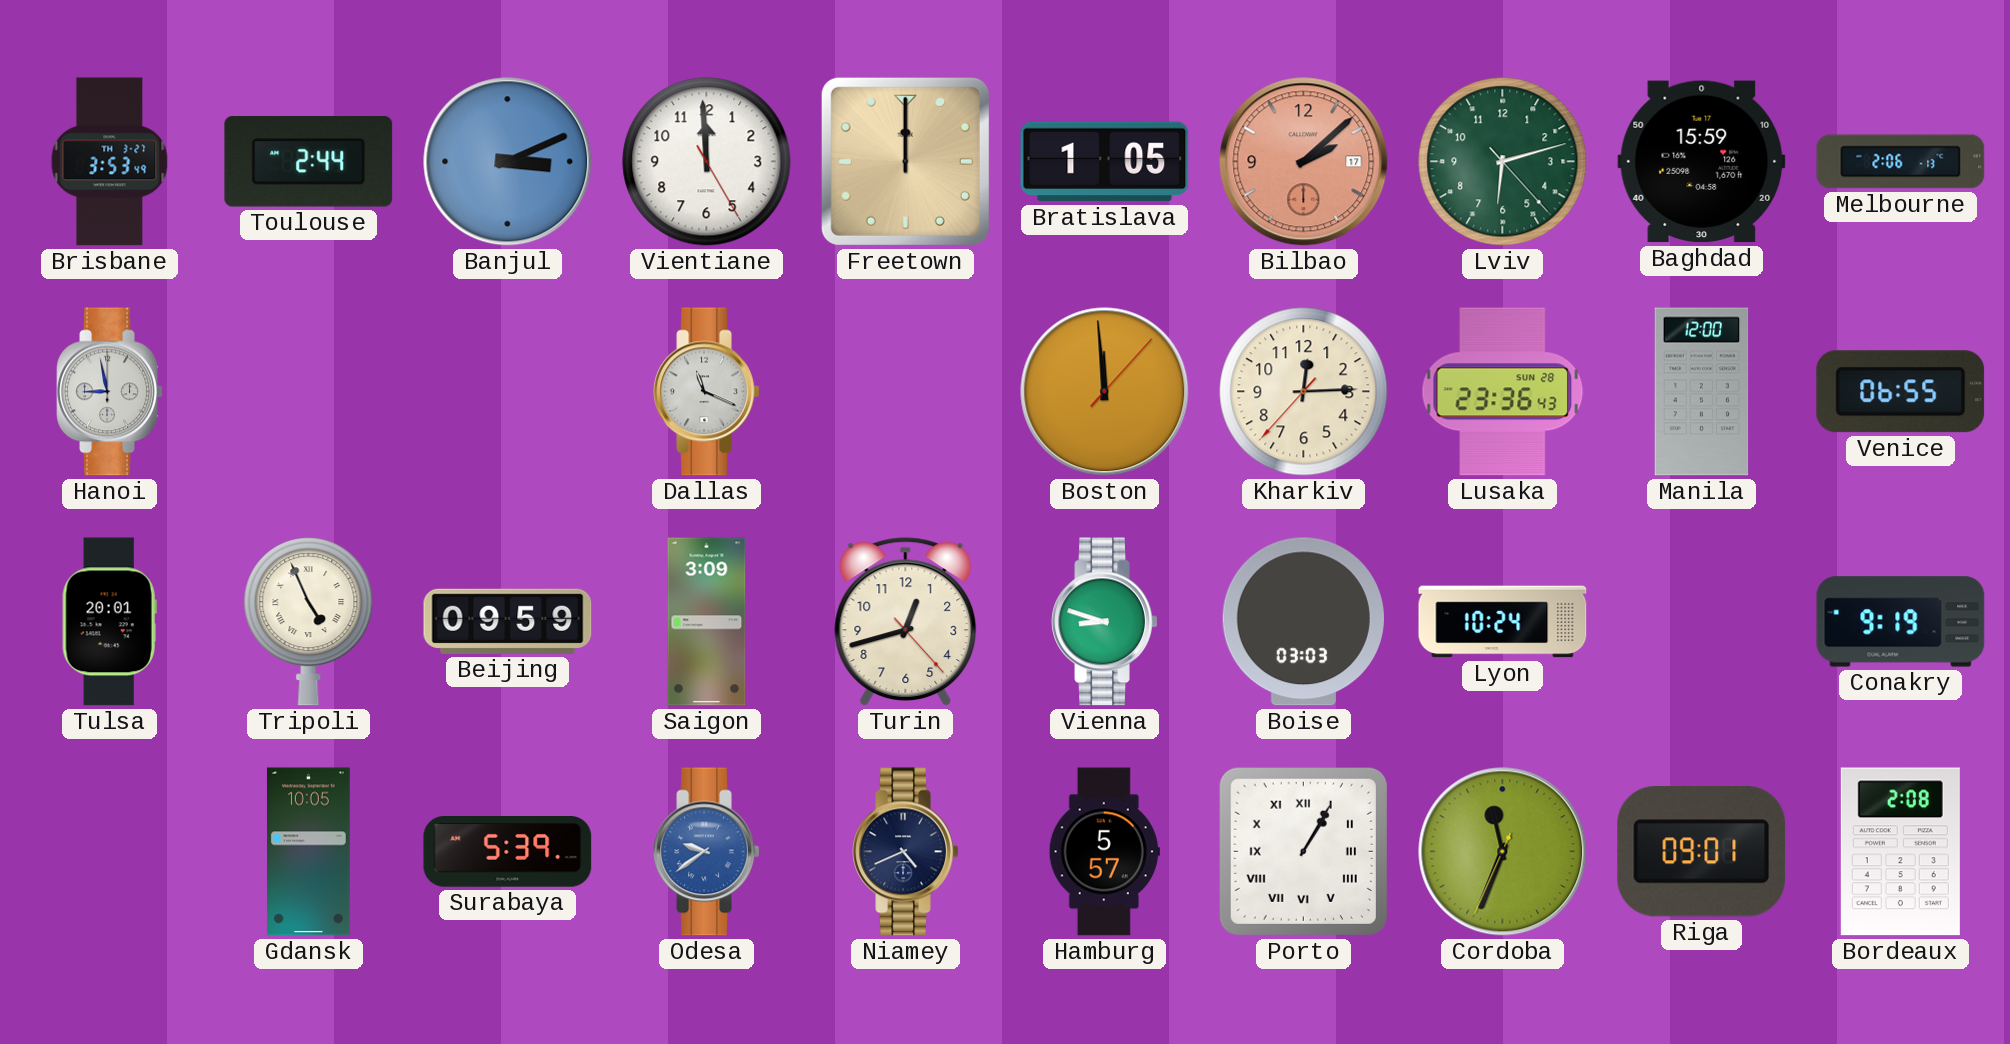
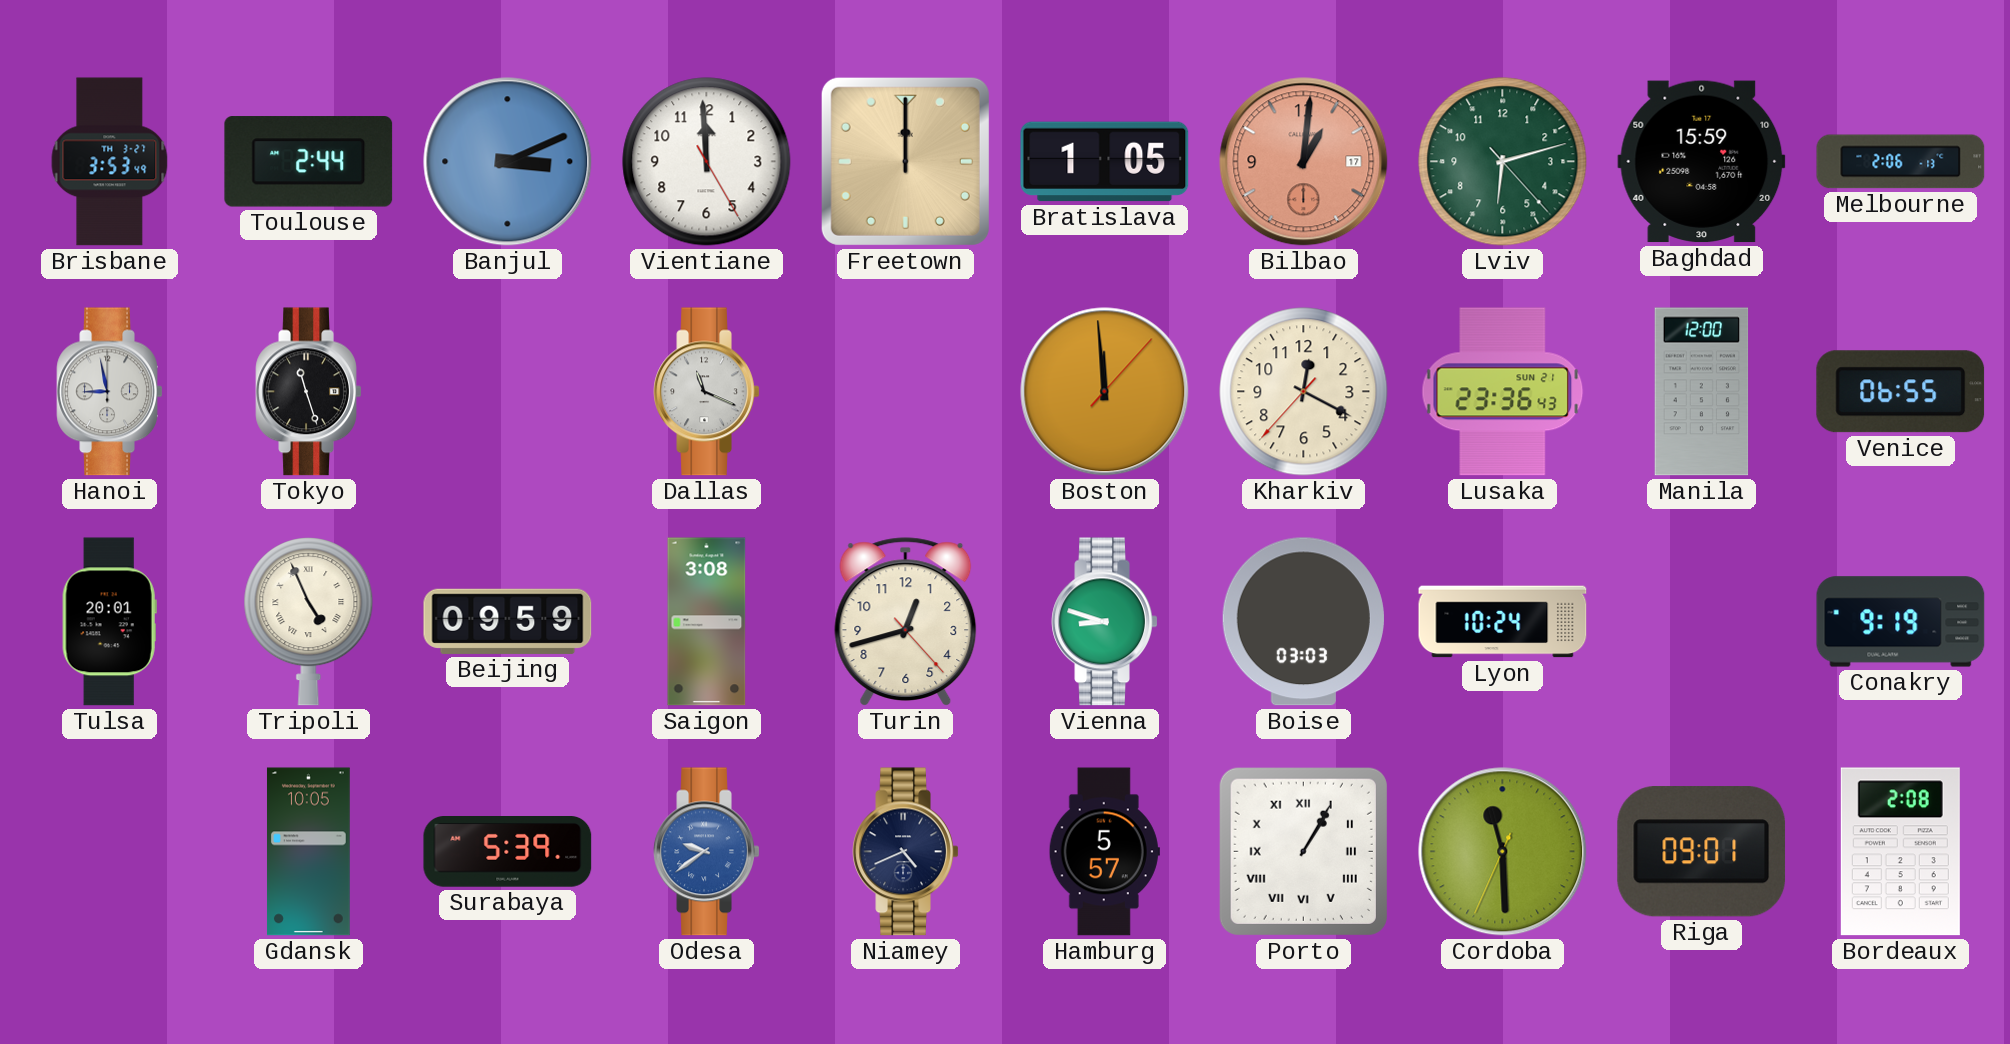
Bilbao: 2:08 -> 1:01
Tokyo: none -> 11:27
Kharkiv: 12:14 -> 12:19
Lusaka date: SUN 28 -> SUN 21
Saigon: 3:09 -> 3:08
Cordoba: 11:33 -> 11:29
